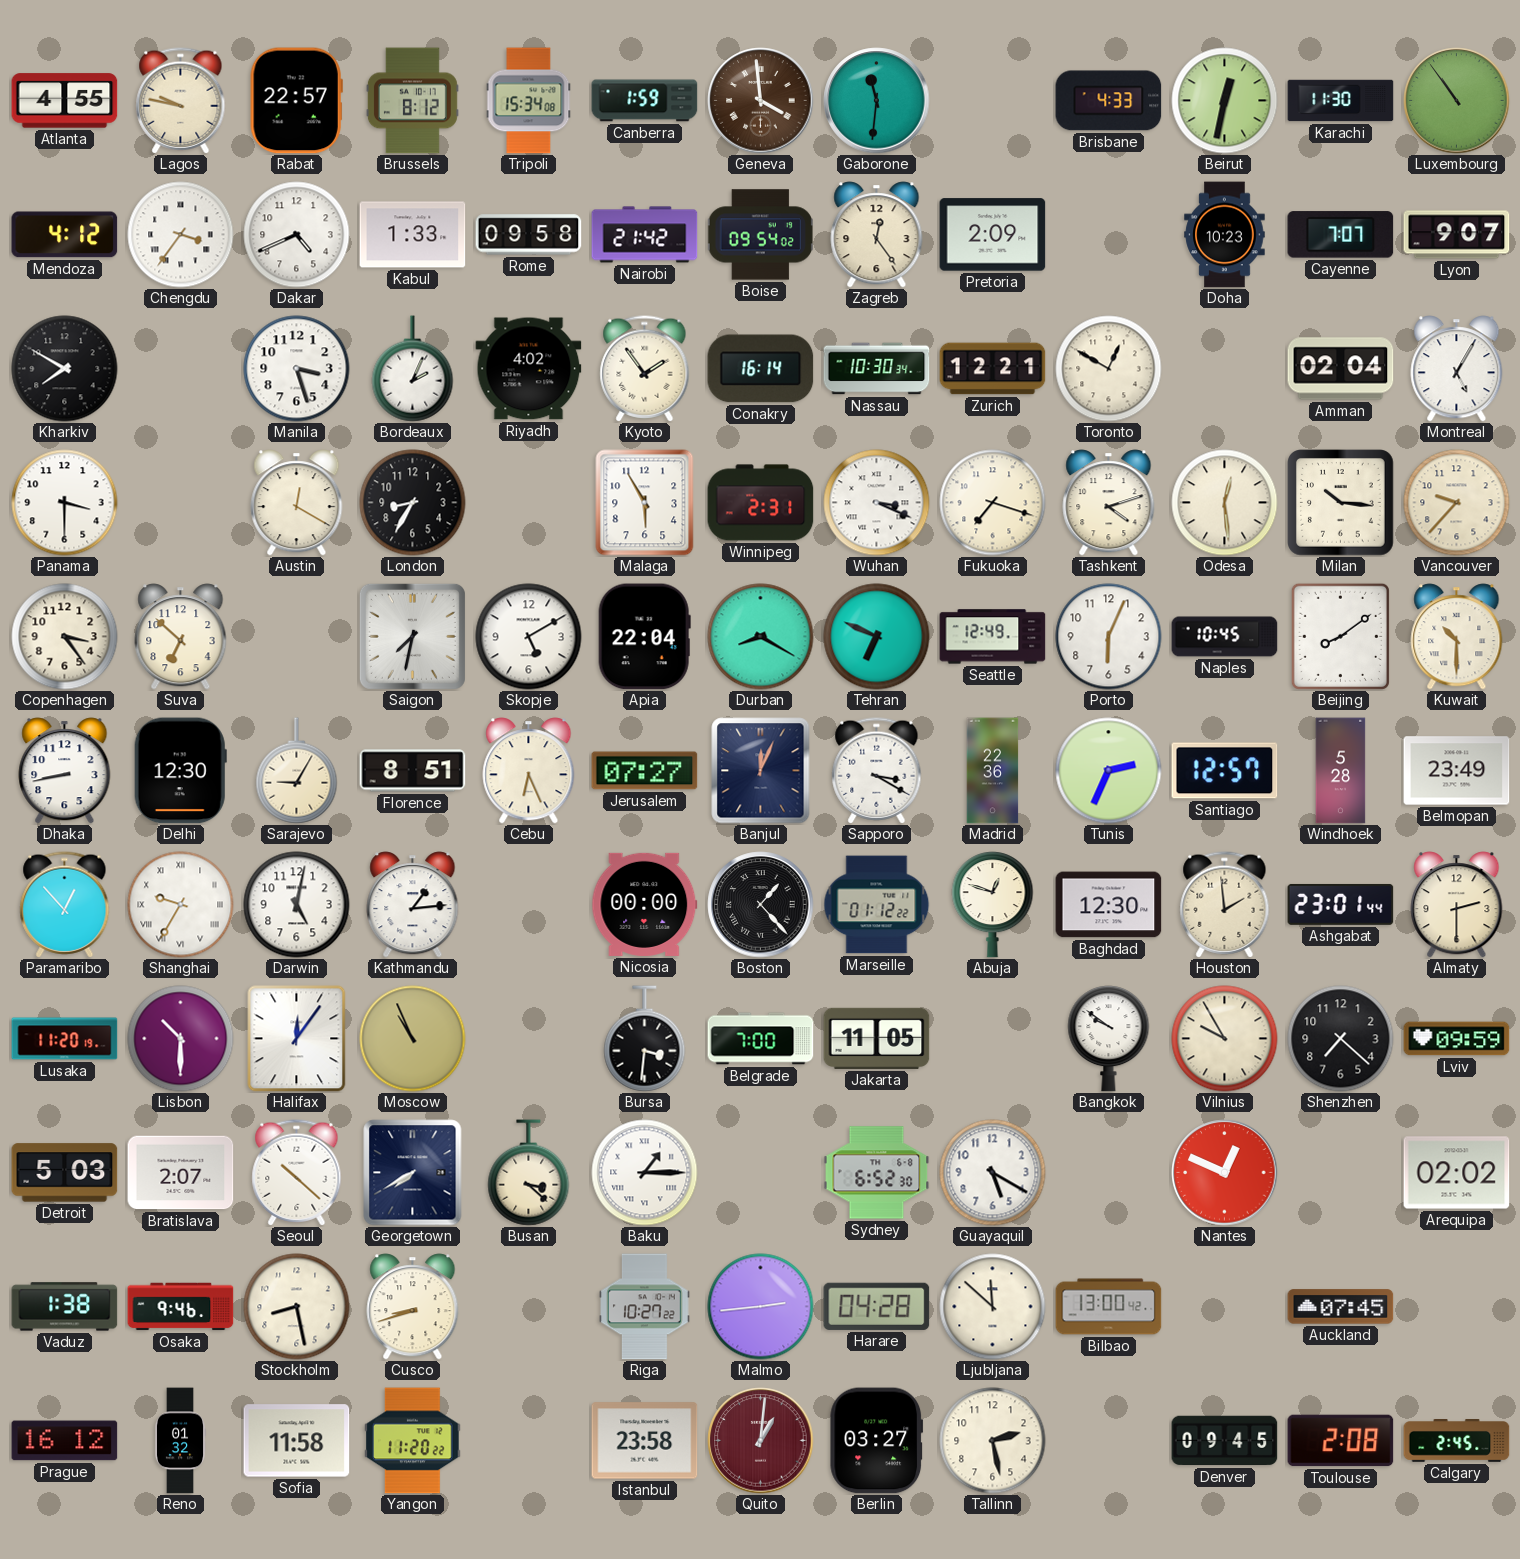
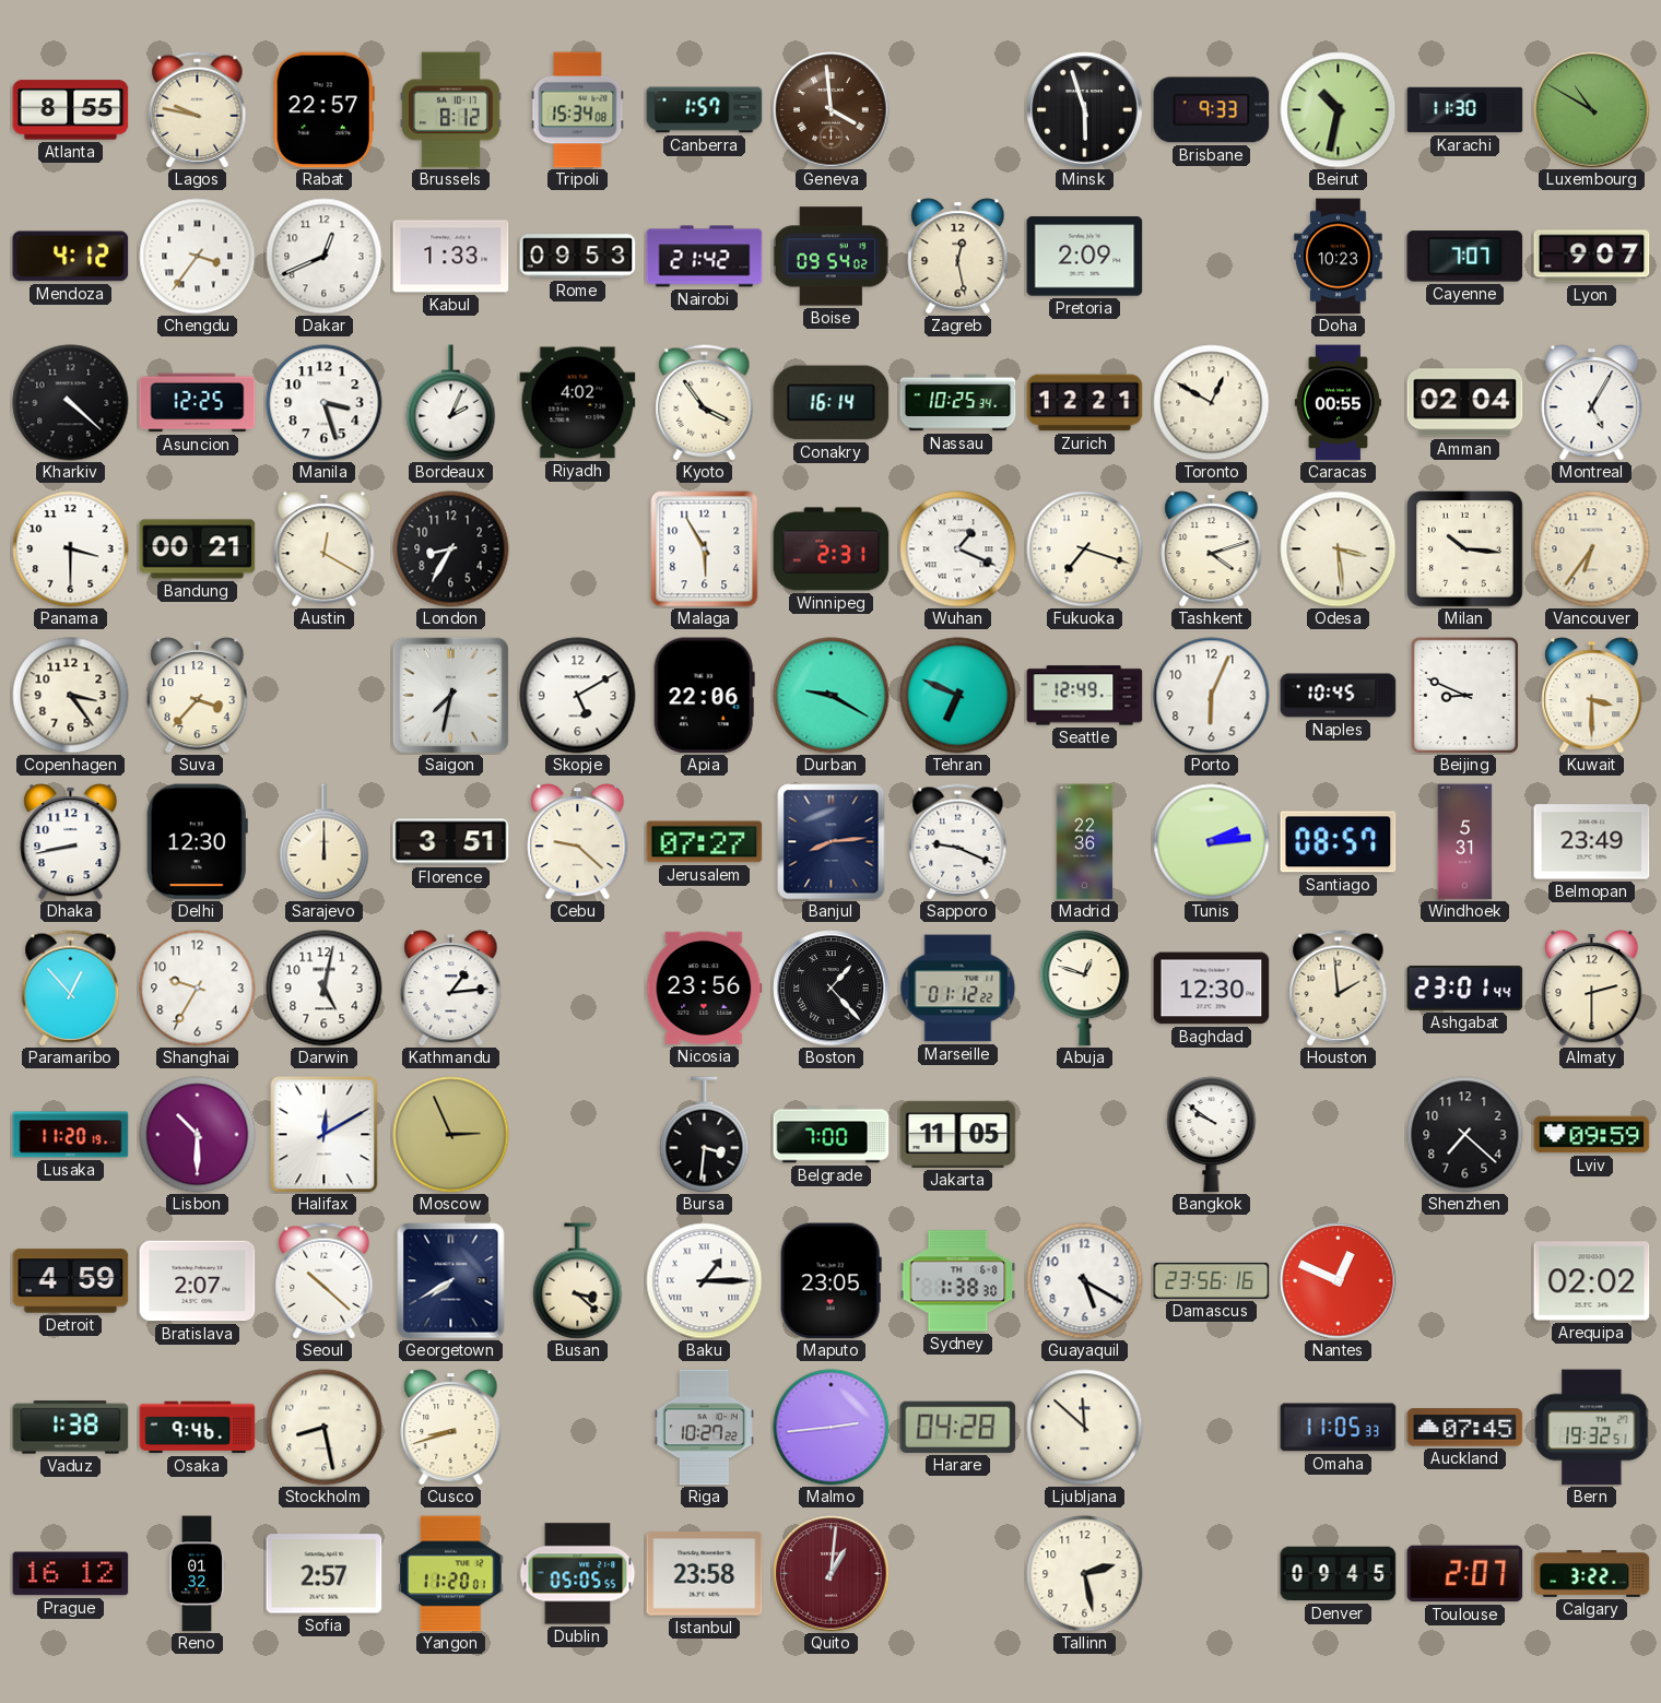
Atlanta: 4:55 -> 8:55
Canberra: 1:59 -> 1:57
Gaborone: 11:31 -> none
Minsk: none -> 5:57
Brisbane: 4:33 -> 9:33
Beirut: 12:32 -> 10:32
Luxembourg: 10:54 -> 10:50
Dakar: 4:41 -> 12:41
Rome: 09:58 -> 09:53
Zagreb: 12:24 -> 12:28
Kharkiv: 7:50 -> 4:22
Asuncion: none -> 12:25
Kyoto: 1:54 -> 3:54
Nassau: 10:30 -> 10:25
Caracas: none -> 00:55
Bandung: none -> 00:21
Wuhan: 3:19 -> 1:19
Odesa: 12:29 -> 3:29
Vancouver: 9:37 -> 6:36
Suva: 6:52 -> 3:37
Apia: 22:04 -> 22:06
Durban: 8:20 -> 9:20
Beijing: 8:09 -> 8:49
Kuwait: 10:30 -> 3:30
Sarajevo: 9:05 -> 12:00
Florence: 8:51 -> 3:51
Cebu: 6:26 -> 9:22
Banjul: 12:04 -> 8:14
Sapporo: 3:20 -> 9:19
Tunis: 2:34 -> 2:14
Santiago: 12:57 -> 08:57
Windhoek: 5:28 -> 5:31
Shanghai numerals: Roman -> Arabic
Nicosia: 00:00 -> 23:56
Halifax: 12:06 -> 12:10
Moscow: 10:56 -> 2:56
Vilnius: 9:55 -> none
Detroit: 5:03 -> 4:59
Maputo: none -> 23:05
Sydney: 6:52 -> 1:38
Damascus: none -> 23:56
Bilbao: 13:00 -> none
Omaha: none -> 11:05
Bern: none -> 19:32
Sofia: 11:58 -> 2:57
Yangon: 11:20:22 -> 11:20:01
Dublin: none -> 05:05
Berlin: 03:27 -> none
Toulouse: 2:08 -> 2:07
Calgary: 2:45 -> 3:22
